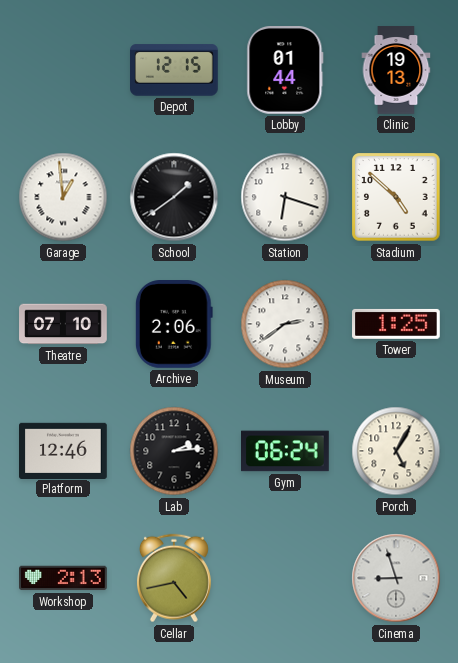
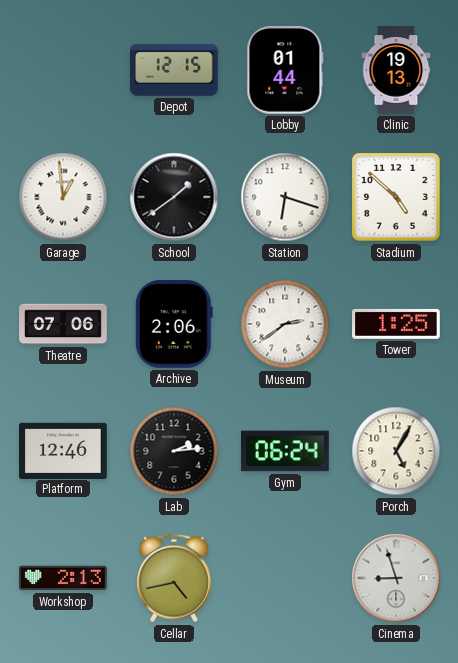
Theatre: 07:10 -> 07:06
